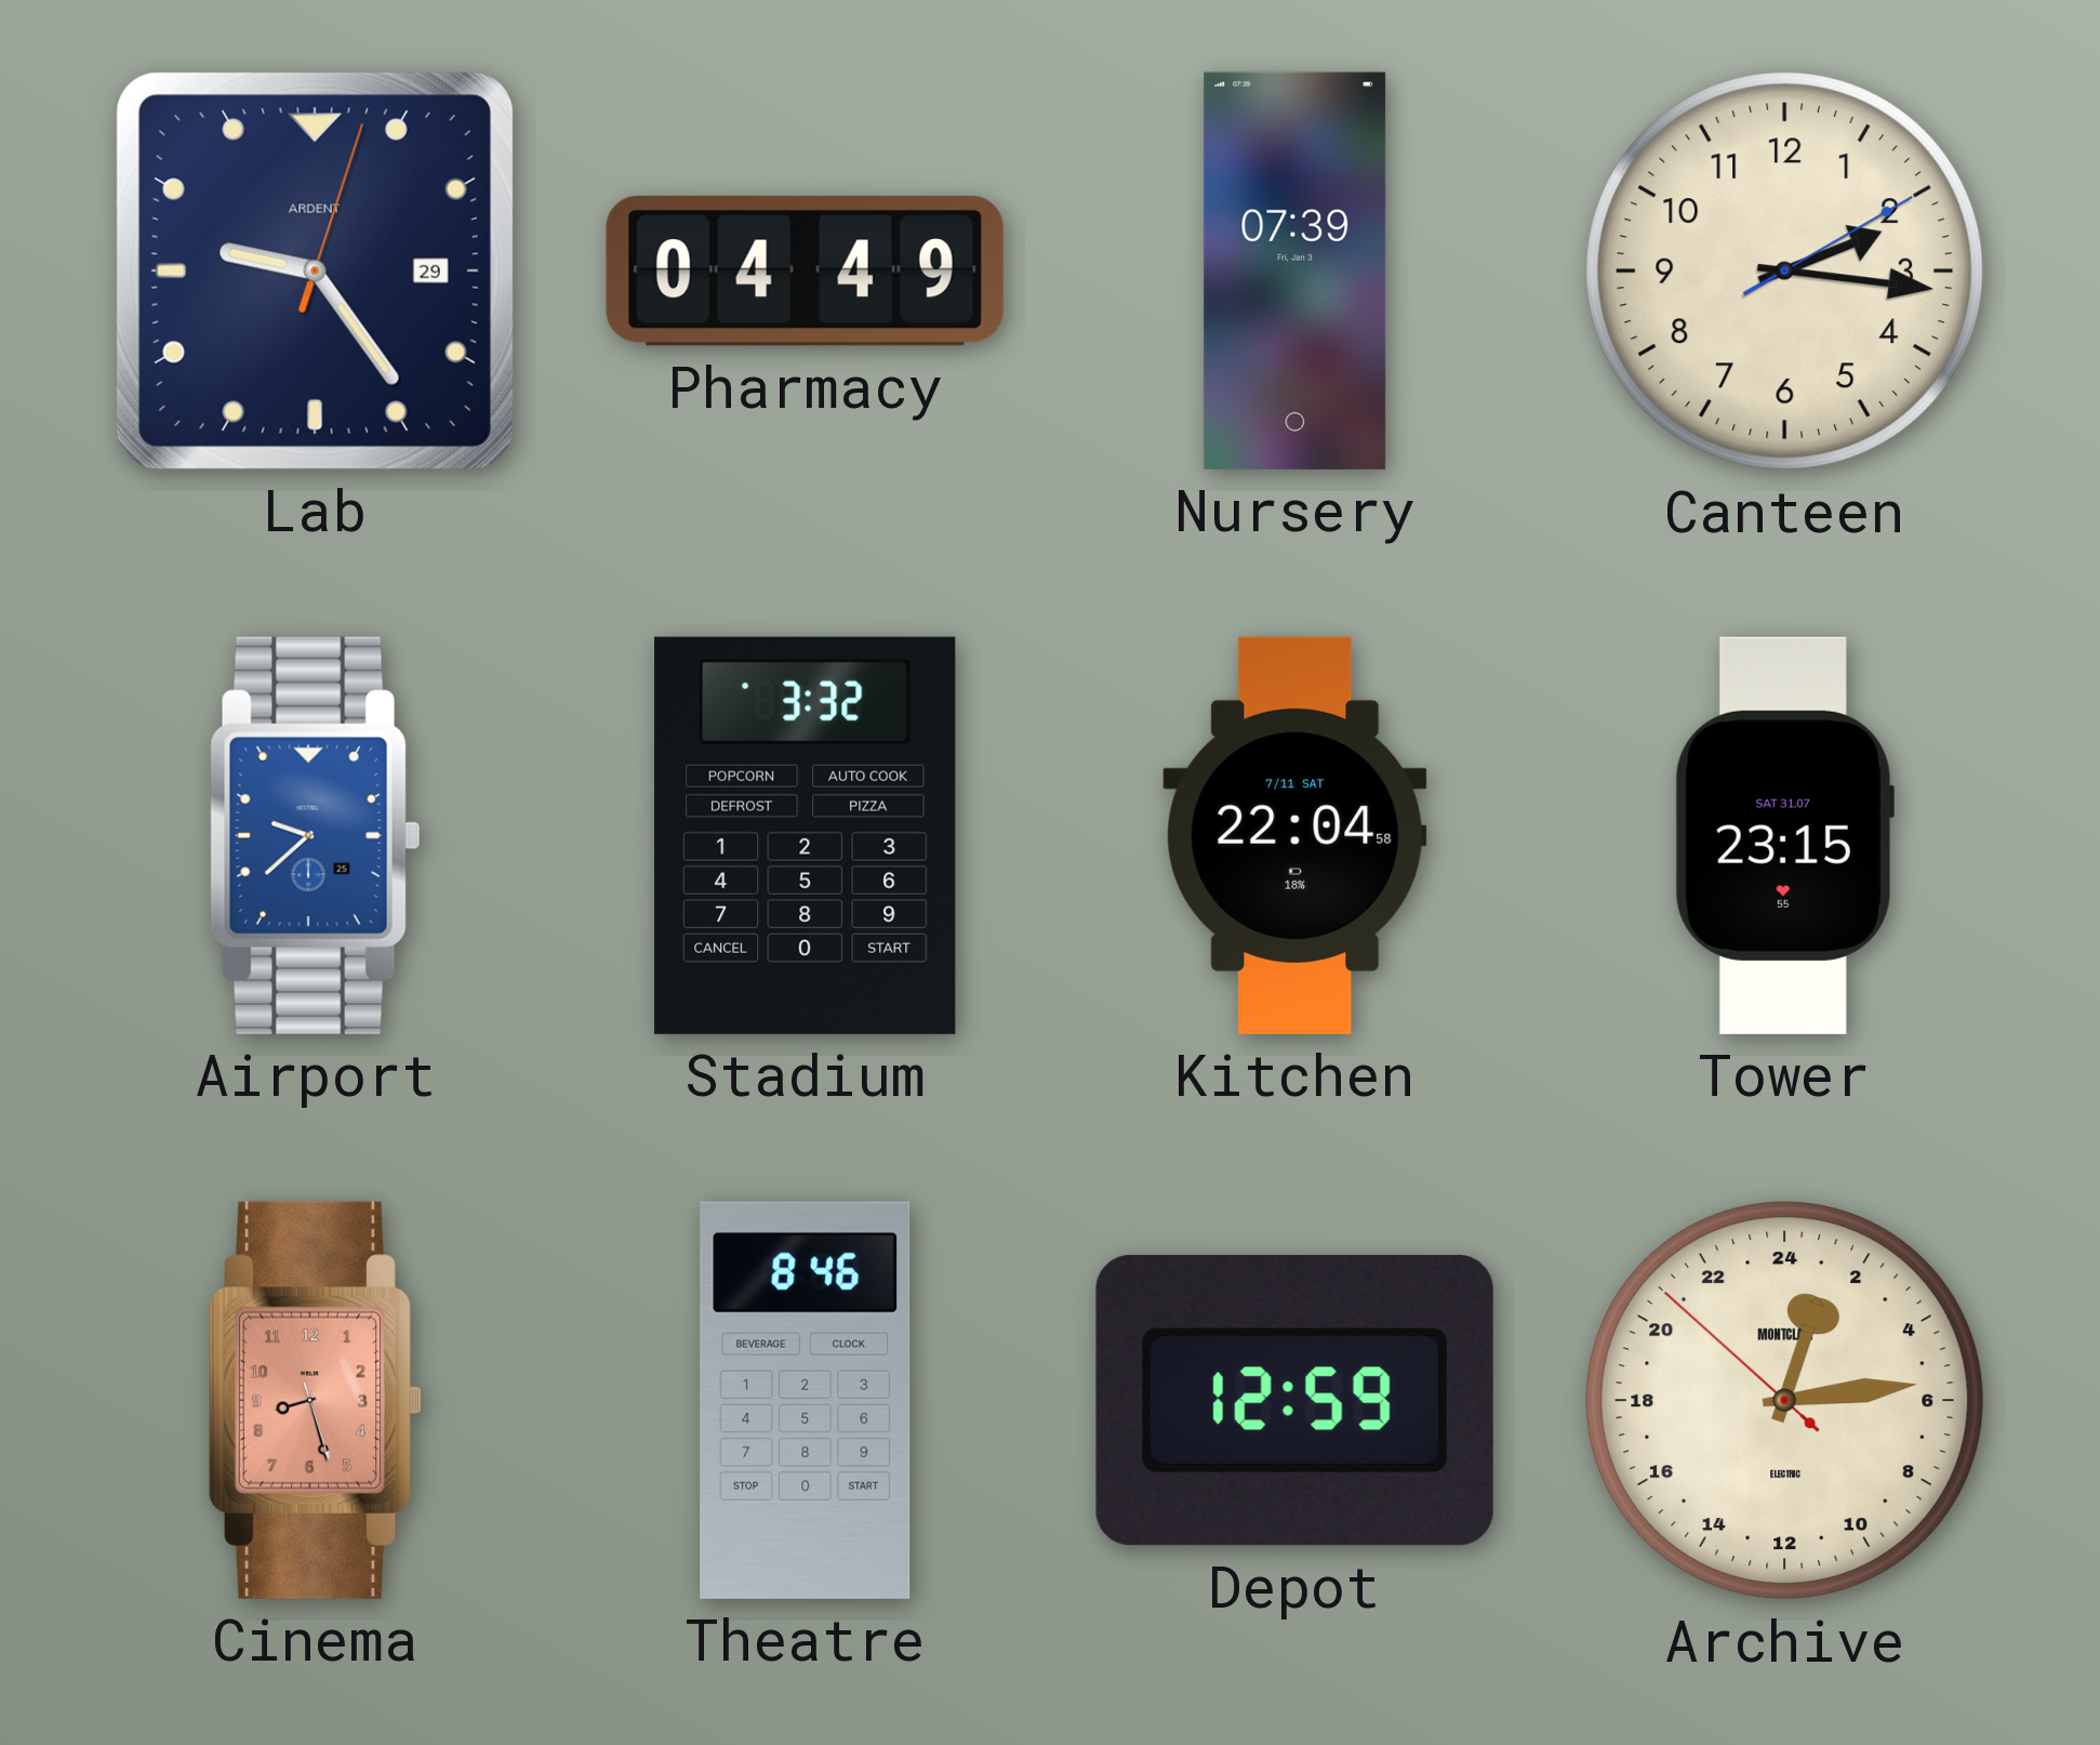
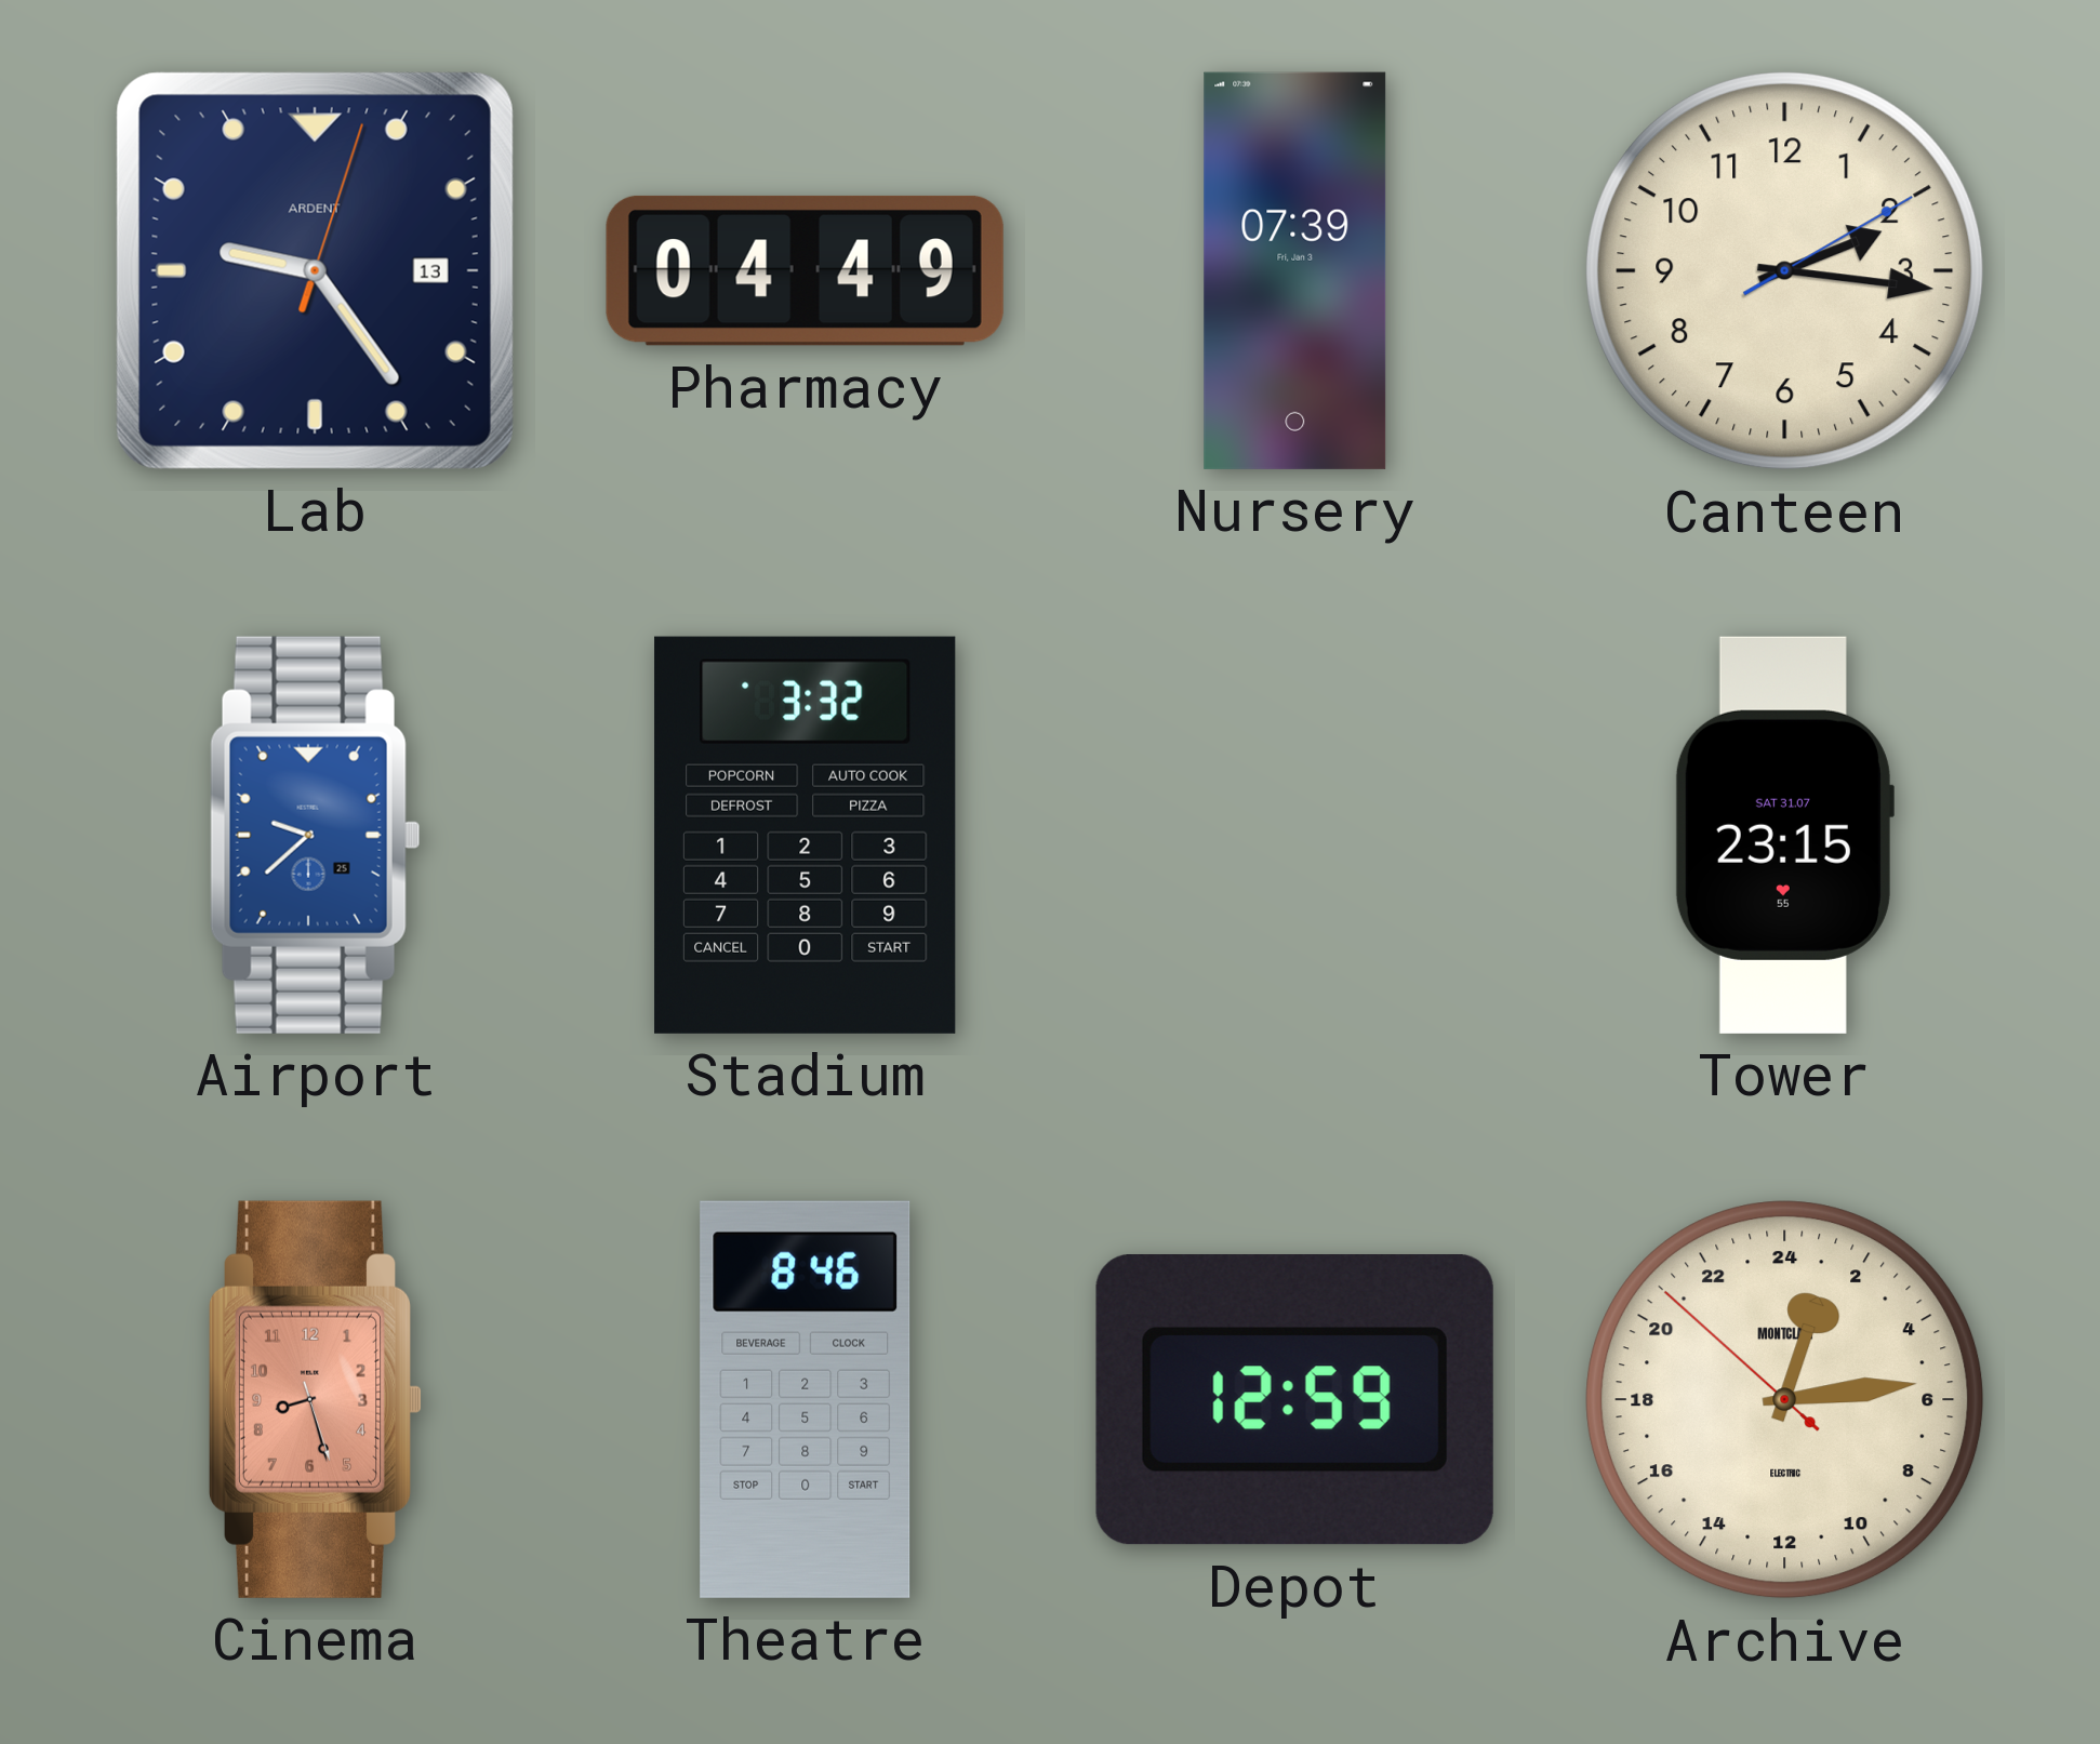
Lab date: 29 -> 13
Kitchen: 22:04 -> none
